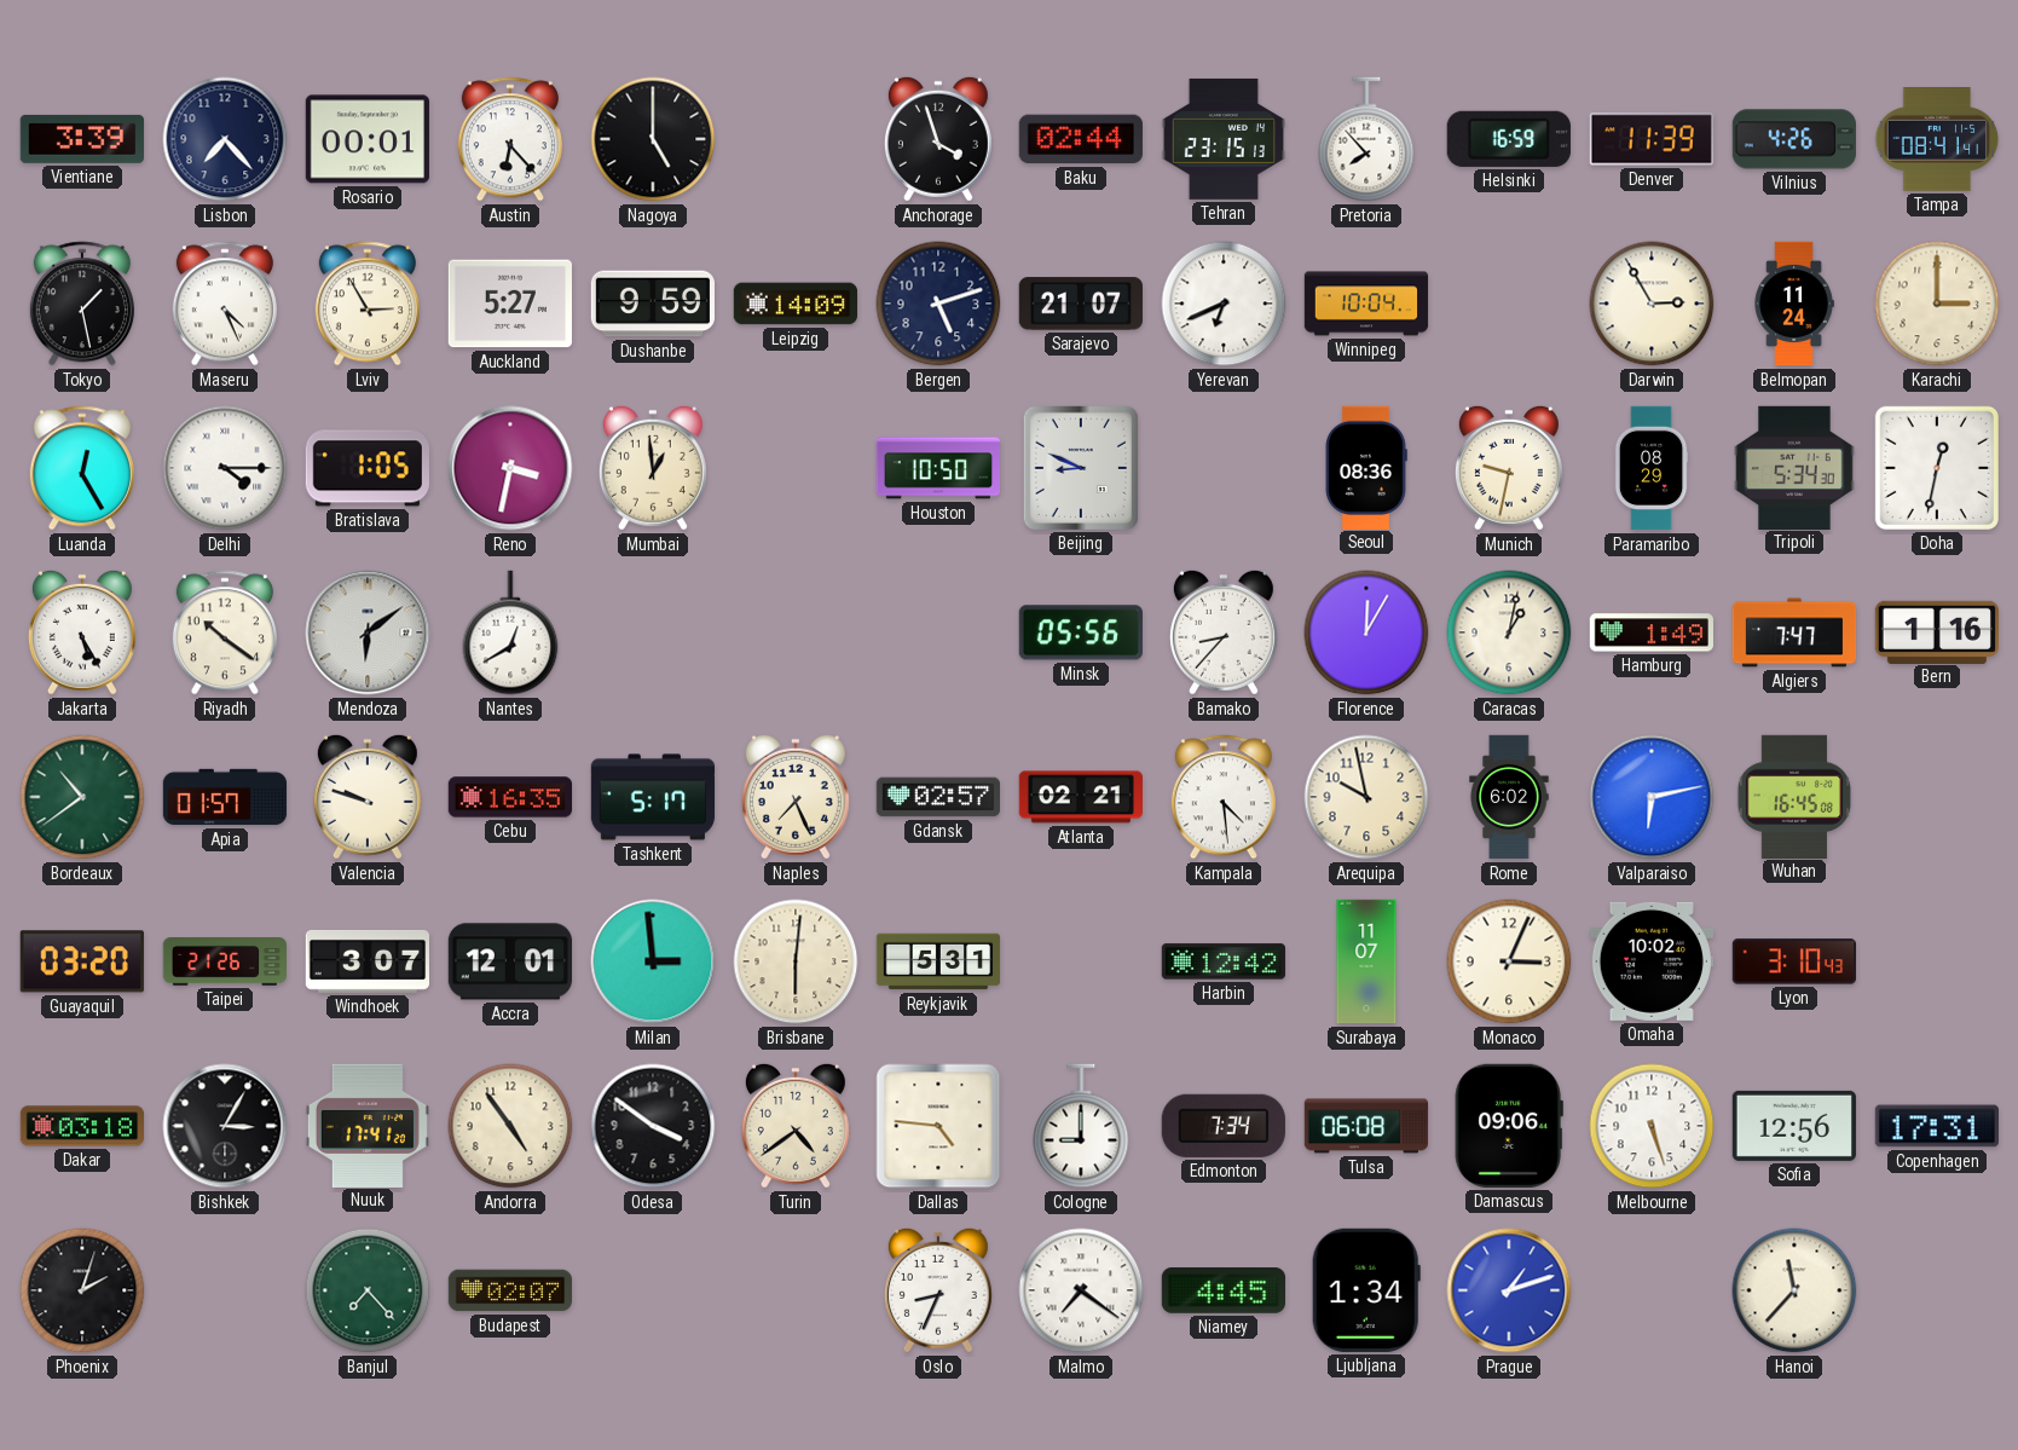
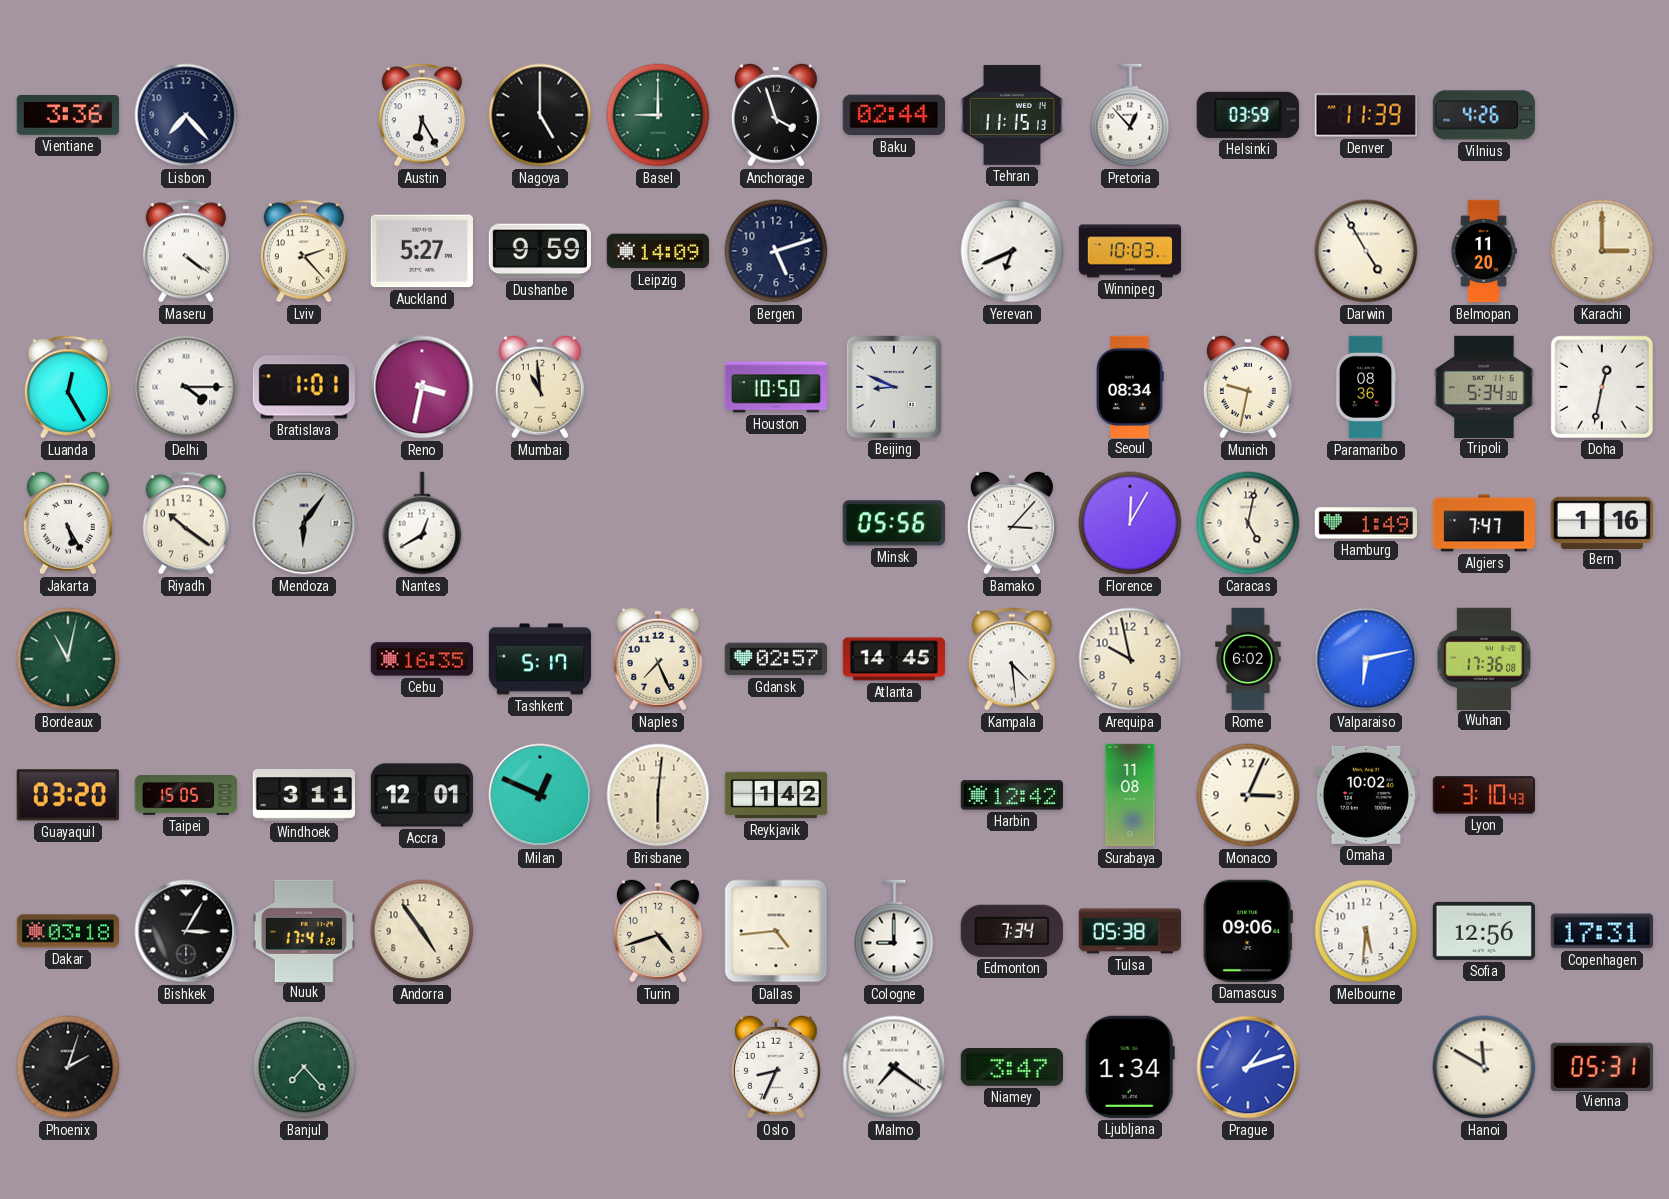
Vientiane: 3:39 -> 3:36
Rosario: 00:01 -> none
Austin: 6:23 -> 6:25
Basel: none -> 9:00
Tehran: 23:15 -> 11:15
Pretoria: 7:53 -> 12:53
Helsinki: 16:59 -> 03:59
Tampa: 08:41 -> none
Tokyo: 1:28 -> none
Maseru: 4:26 -> 4:21
Lviv: 2:55 -> 2:23
Sarajevo: 21:07 -> none
Winnipeg: 10:04 -> 10:03
Darwin: 2:55 -> 4:55
Belmopan: 11:24 -> 11:20
Bratislava: 1:05 -> 1:01
Mumbai: 12:59 -> 10:59
Seoul: 08:36 -> 08:34
Paramaribo: 08:29 -> 08:36
Mendoza: 6:09 -> 6:06
Bamako: 8:37 -> 3:07
Caracas: 1:02 -> 5:02
Bordeaux: 10:39 -> 11:02
Apia: 01:57 -> none
Valencia: 9:48 -> none
Atlanta: 02:21 -> 14:45
Wuhan: 16:45 -> 17:36
Taipei: 21:26 -> 15:05
Windhoek: 3:07 -> 3:11
Milan: 2:59 -> 12:49
Reykjavik: 5:31 -> 1:42
Surabaya: 11:07 -> 11:08
Odesa: 3:51 -> none
Turin: 4:39 -> 4:42
Dallas: 4:46 -> 4:44
Tulsa: 06:08 -> 05:38
Melbourne: 5:27 -> 5:31
Budapest: 02:07 -> none
Niamey: 4:45 -> 3:47
Hanoi: 11:37 -> 11:50
Vienna: none -> 05:31
